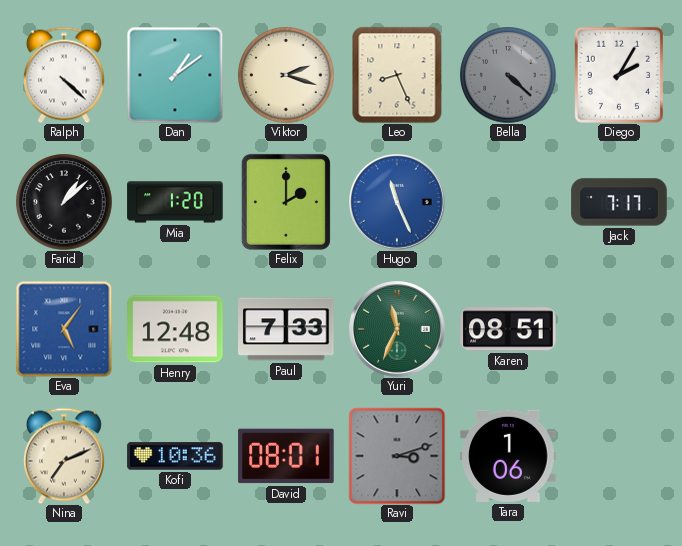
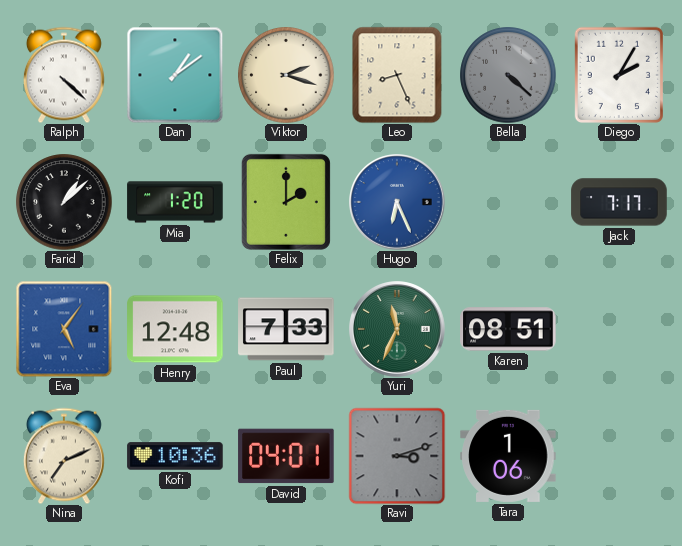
Hugo: 11:26 -> 6:26
David: 08:01 -> 04:01
